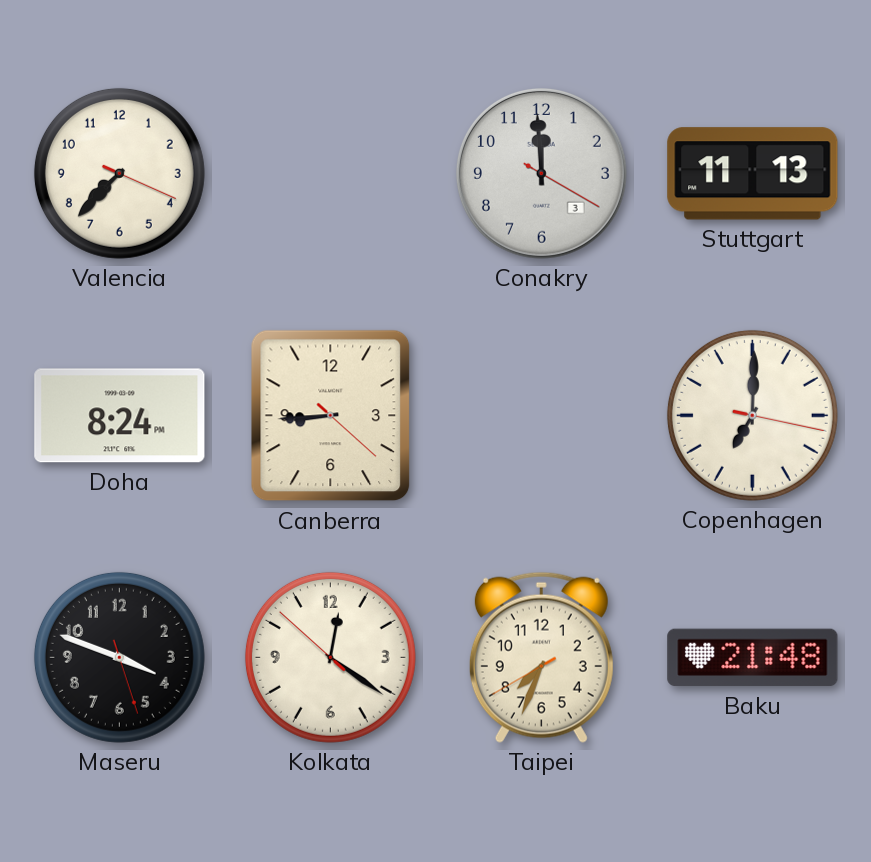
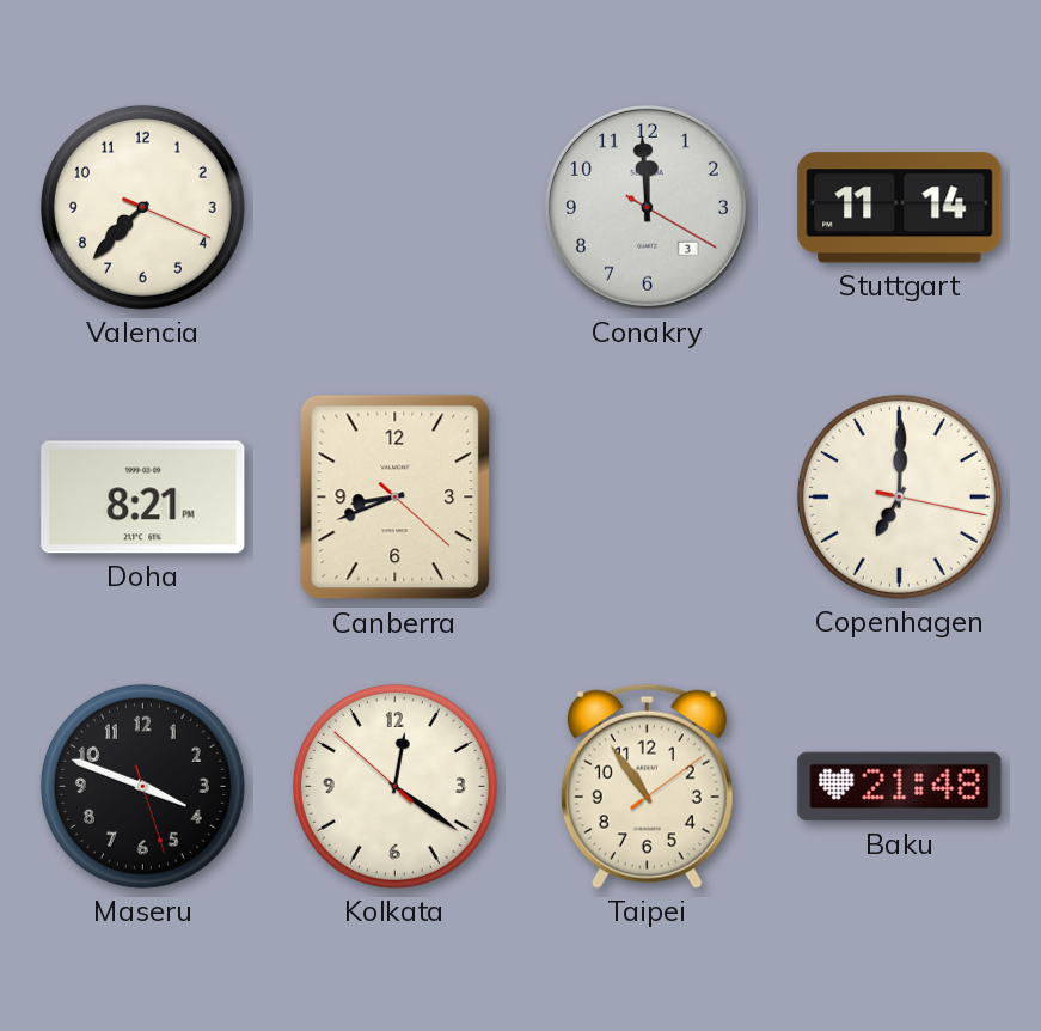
Stuttgart: 11:13 -> 11:14
Doha: 8:24 -> 8:21
Canberra: 8:44 -> 8:41
Taipei: 7:33 -> 10:54
